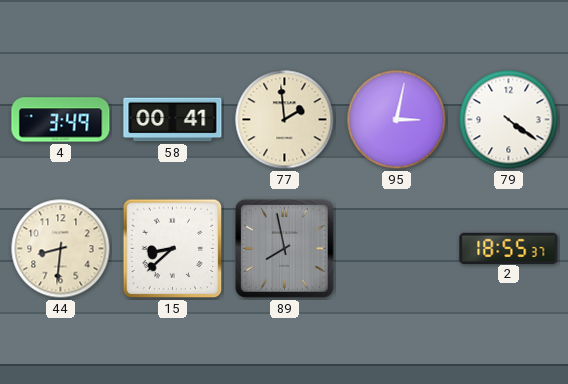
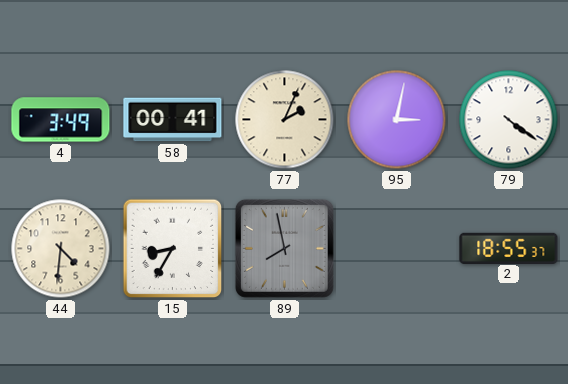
77: 1:59 -> 2:04
44: 8:31 -> 4:31
15: 8:38 -> 8:35
